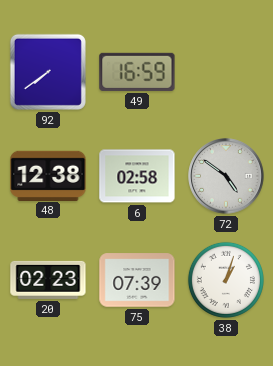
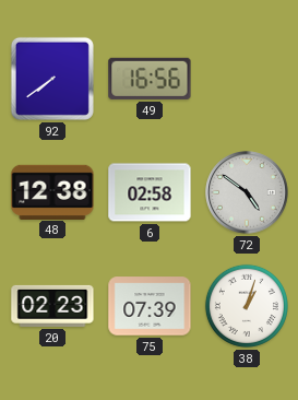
49: 16:59 -> 16:56
